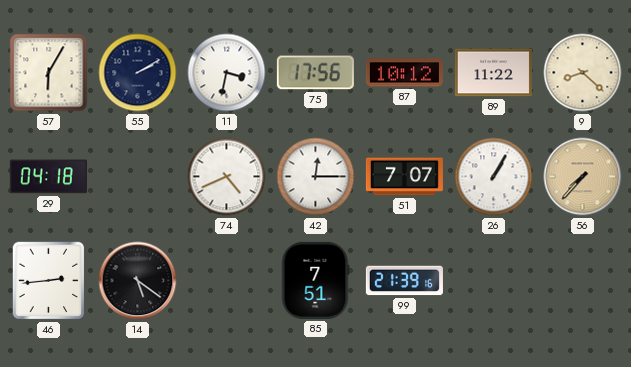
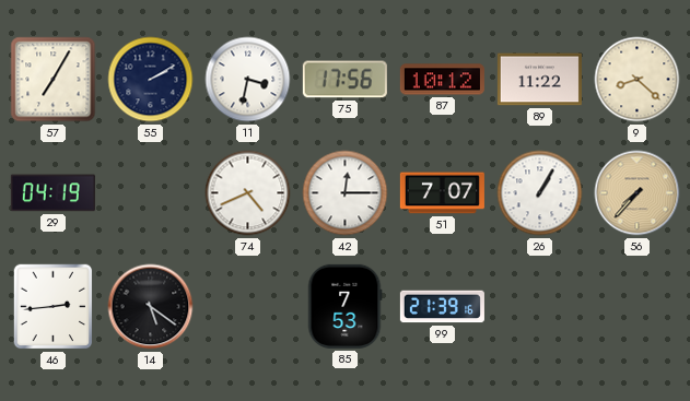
57: 6:05 -> 7:05
29: 04:18 -> 04:19
85: 7:51 -> 7:53
